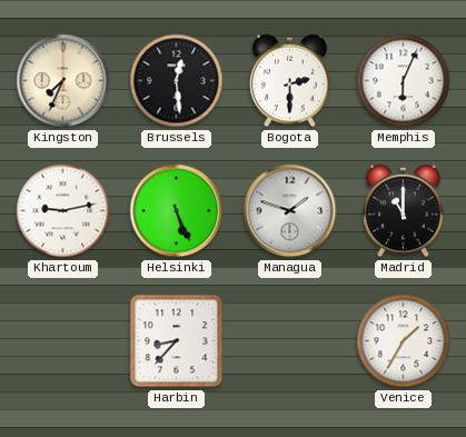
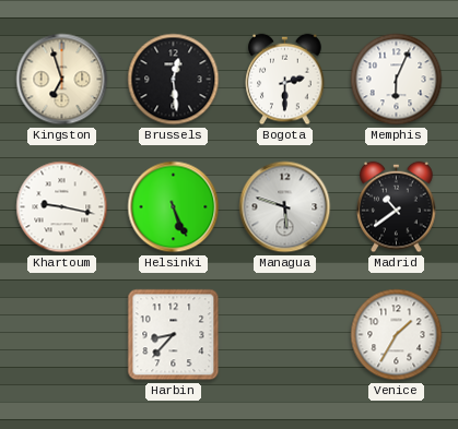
Kingston: 7:34 -> 6:57
Khartoum: 9:13 -> 9:17
Managua: 1:48 -> 5:48
Madrid: 11:00 -> 10:39
